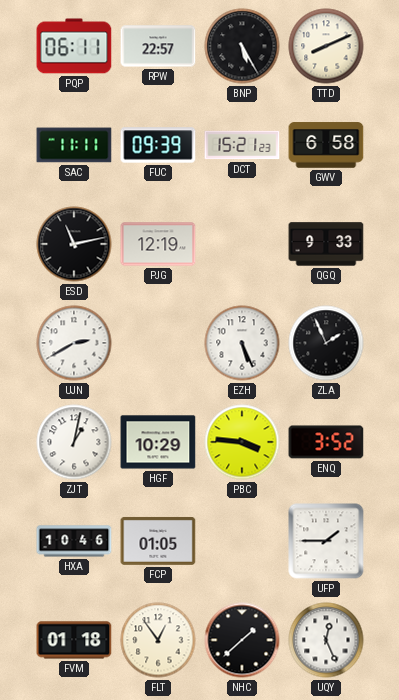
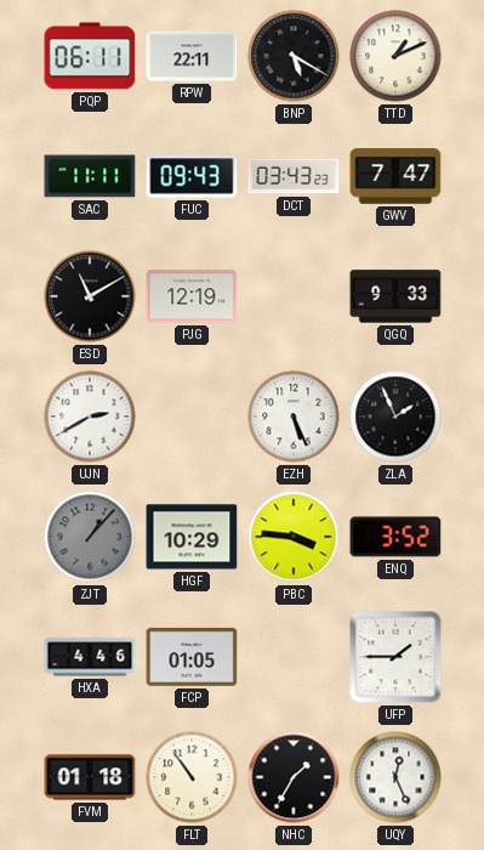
RPW: 22:57 -> 22:11
BNP: 5:25 -> 5:20
TTD: 8:11 -> 1:11
FUC: 09:39 -> 09:43
DCT: 15:21 -> 03:43
GWV: 6:58 -> 7:47
ESD: 11:13 -> 11:10
ZJT: 1:02 -> 1:07
ZJT dial: white -> grey
HXA: 10:46 -> 4:46
FLT: 12:54 -> 10:54
NHC: 1:38 -> 1:35
